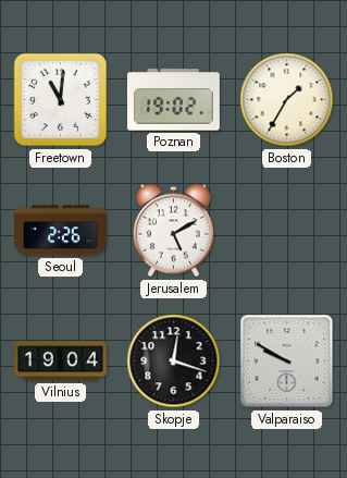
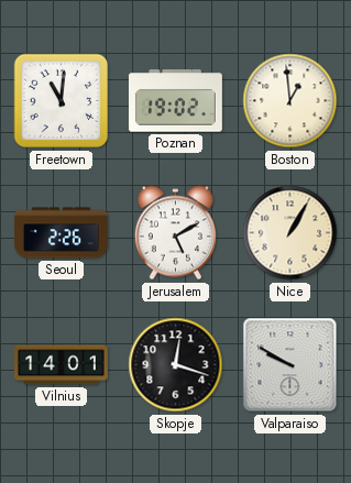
Boston: 1:35 -> 12:59
Nice: none -> 1:05
Vilnius: 19:04 -> 14:01
